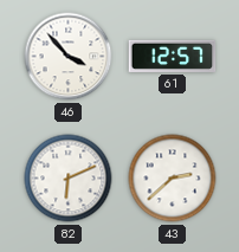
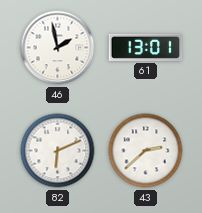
46: 3:53 -> 1:58
61: 12:57 -> 13:01
